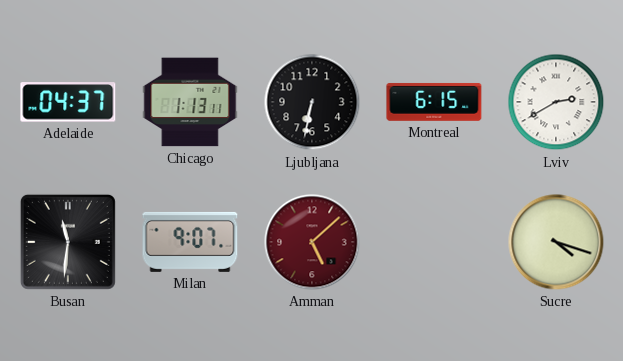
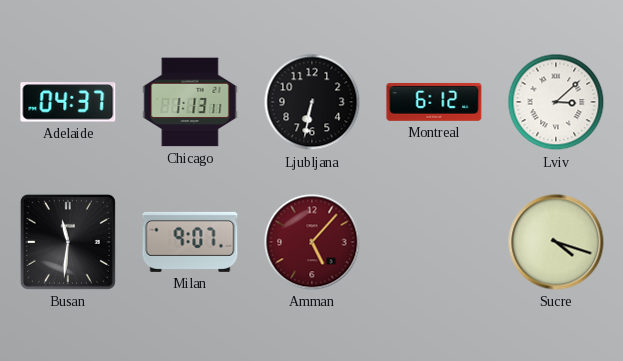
Montreal: 6:15 -> 6:12
Lviv: 2:40 -> 3:08
Amman: 5:08 -> 5:07
